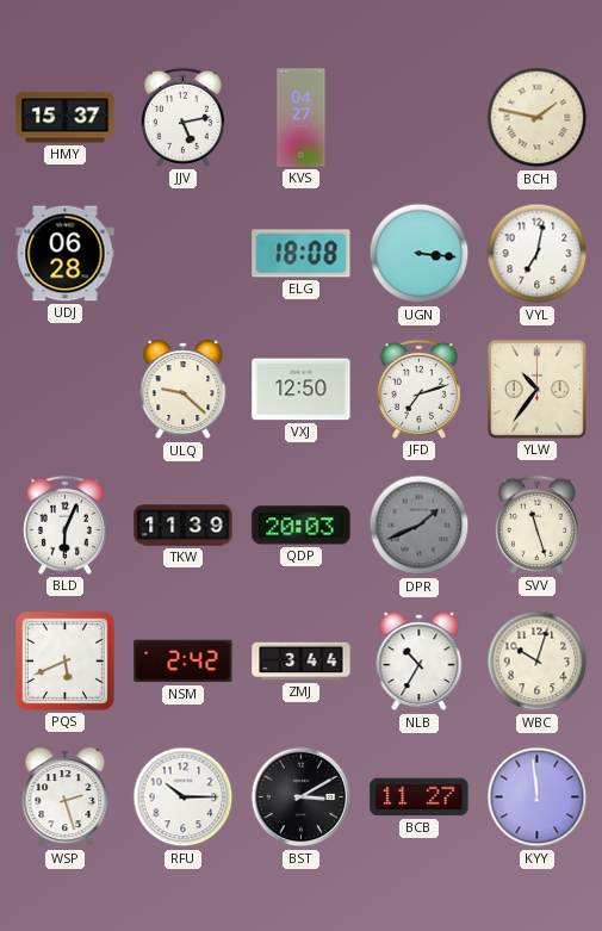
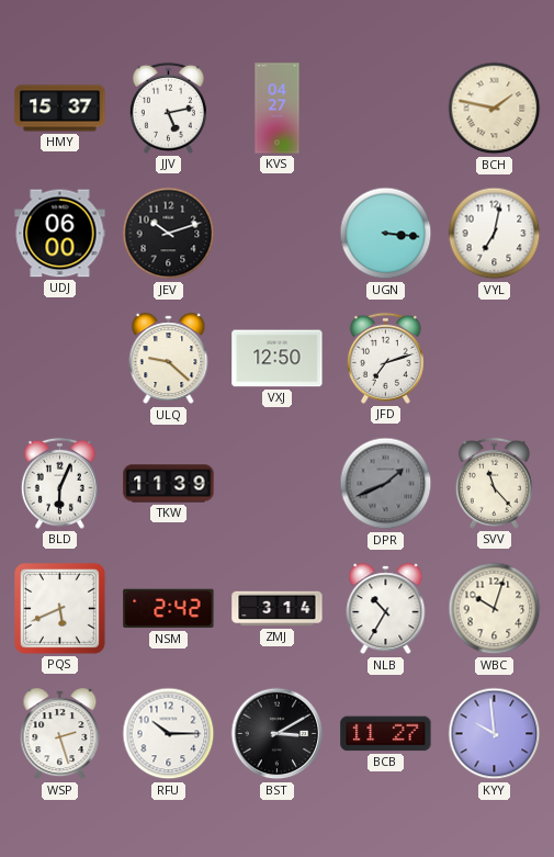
UDJ: 06:28 -> 06:00
JEV: none -> 10:12
ELG: 18:08 -> none
YLW: 10:36 -> none
QDP: 20:03 -> none
SVV: 11:27 -> 11:23
ZMJ: 3:44 -> 3:14
KYY: 11:59 -> 9:59
